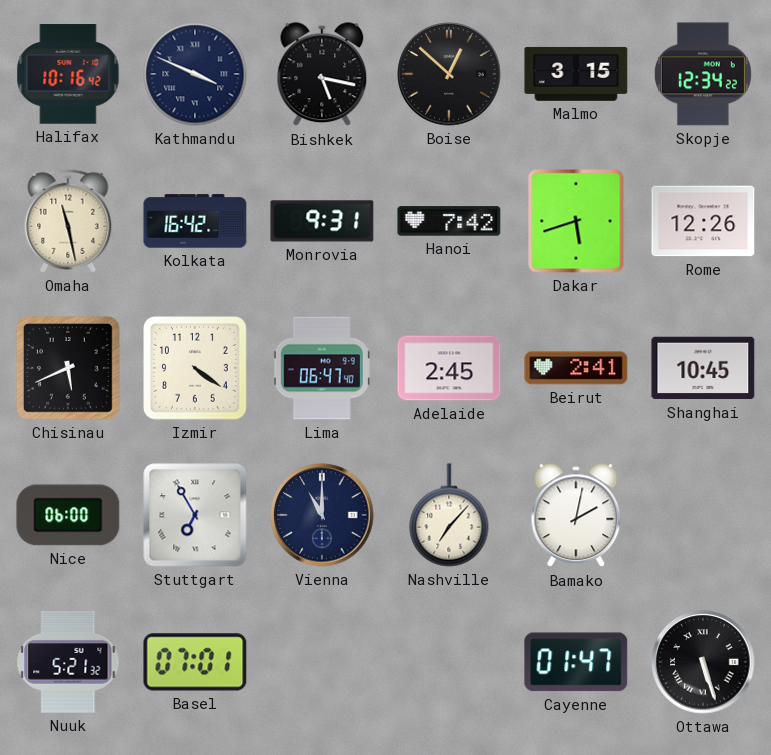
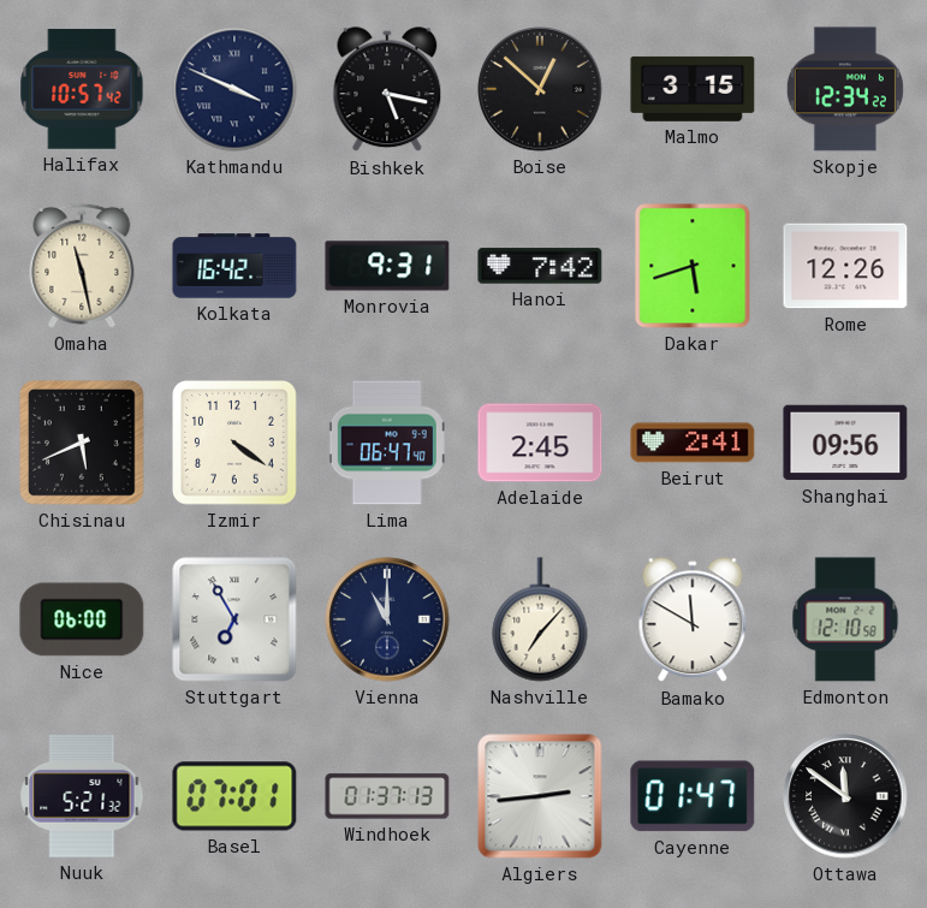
Halifax: 10:16 -> 10:57
Shanghai: 10:45 -> 09:56
Bamako: 2:02 -> 11:50
Edmonton: none -> 12:10
Windhoek: none -> 01:37
Algiers: none -> 2:44
Ottawa: 5:27 -> 11:51
